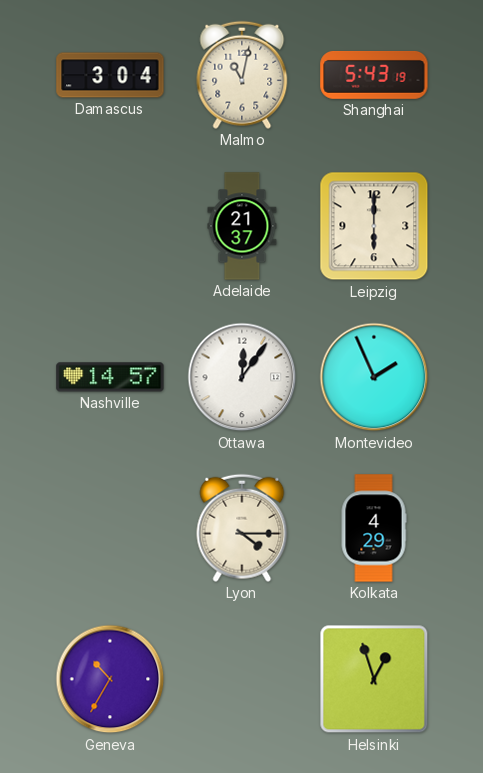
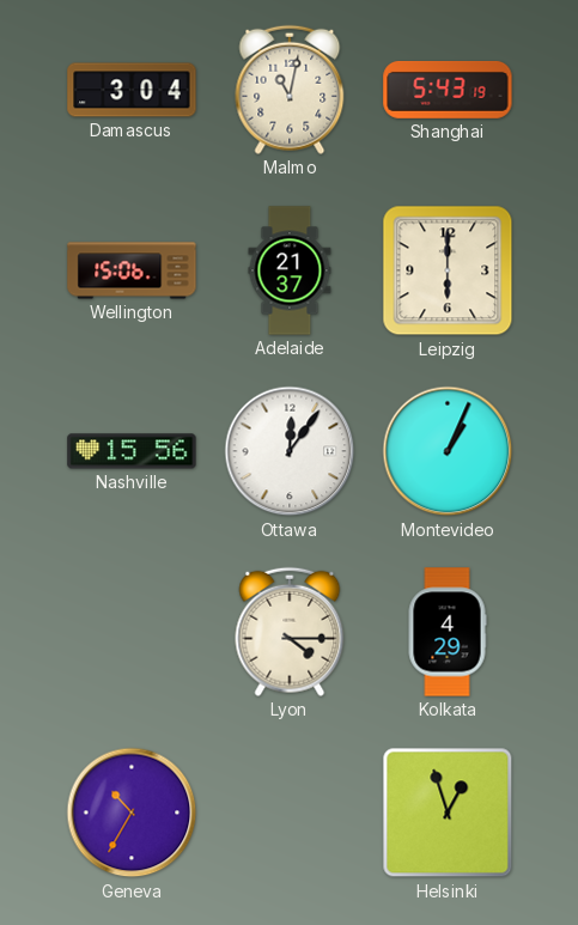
Wellington: none -> 15:06
Nashville: 14:57 -> 15:56
Montevideo: 1:56 -> 1:04
